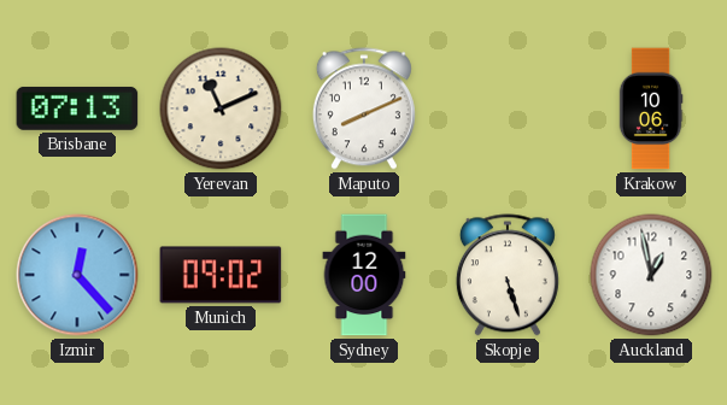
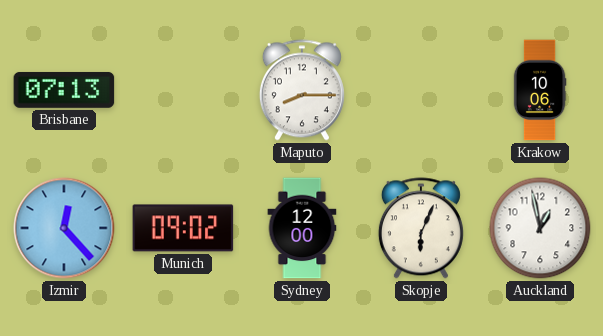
Yerevan: 11:11 -> none
Maputo: 8:11 -> 8:15
Skopje: 5:27 -> 6:04
